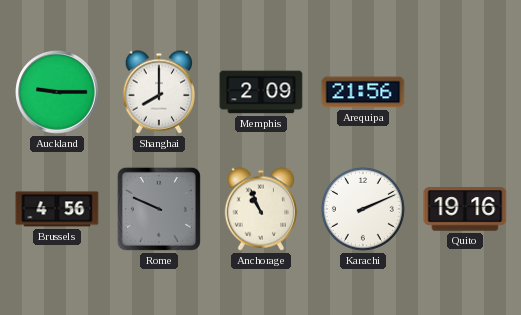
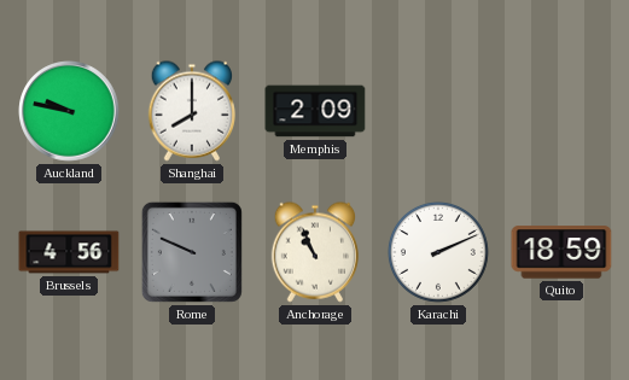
Auckland: 9:15 -> 9:47
Arequipa: 21:56 -> none
Quito: 19:16 -> 18:59
